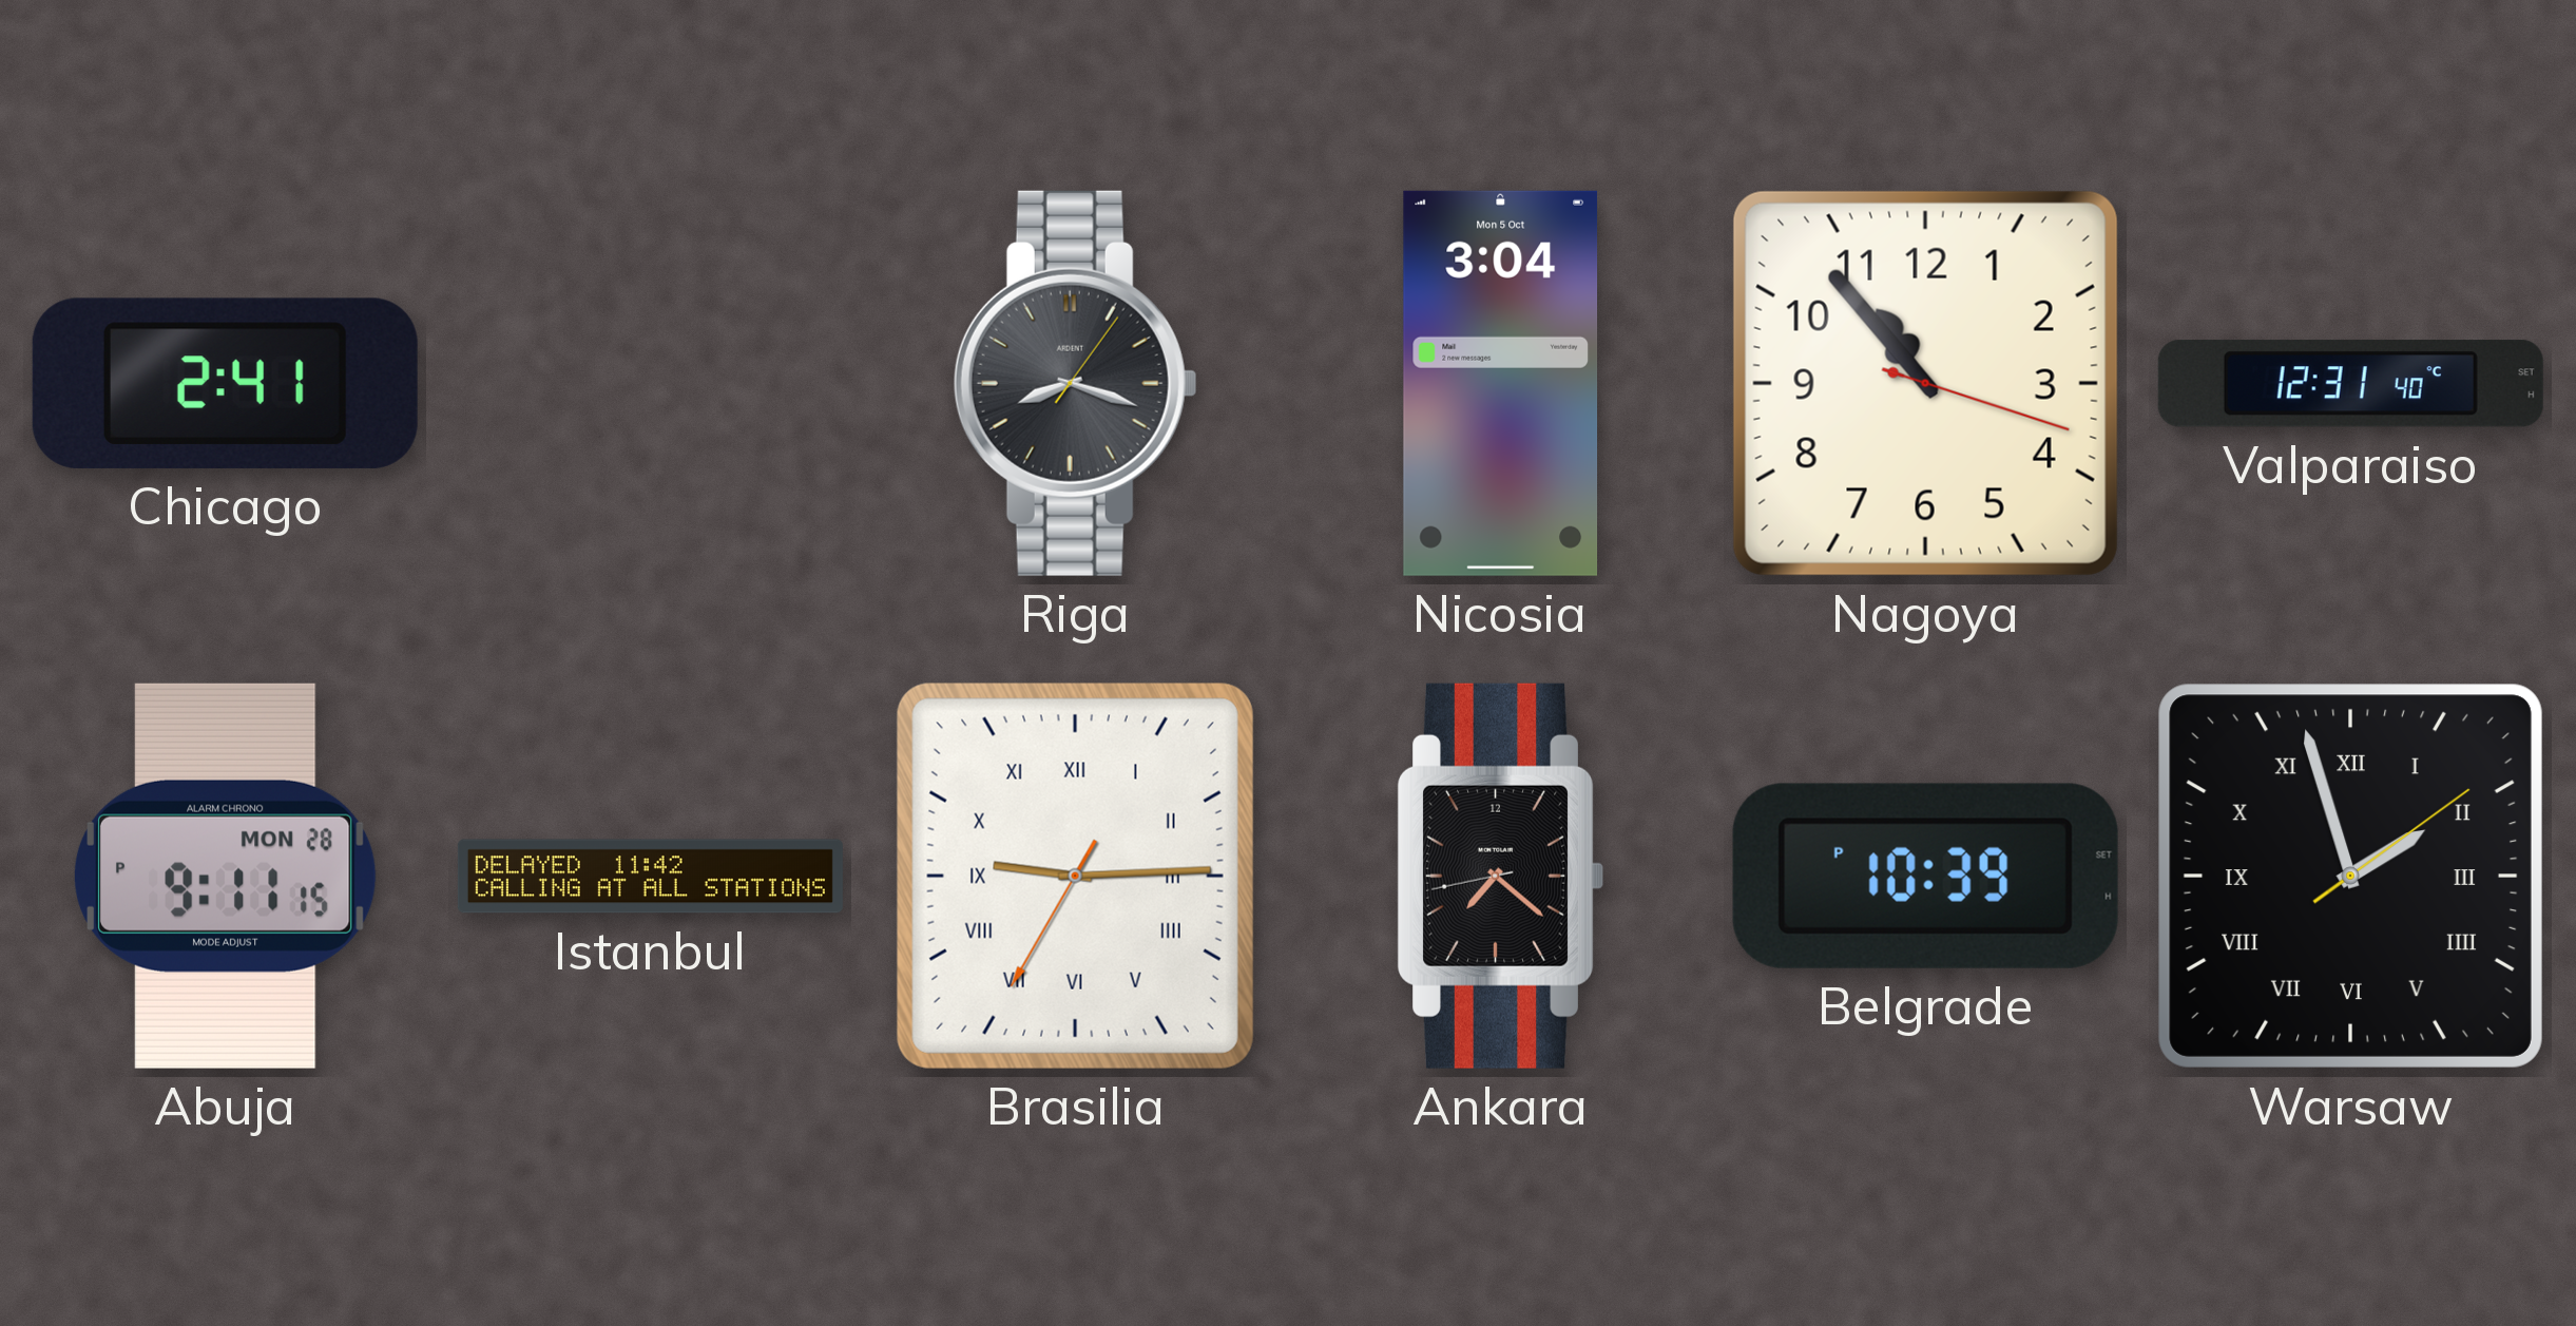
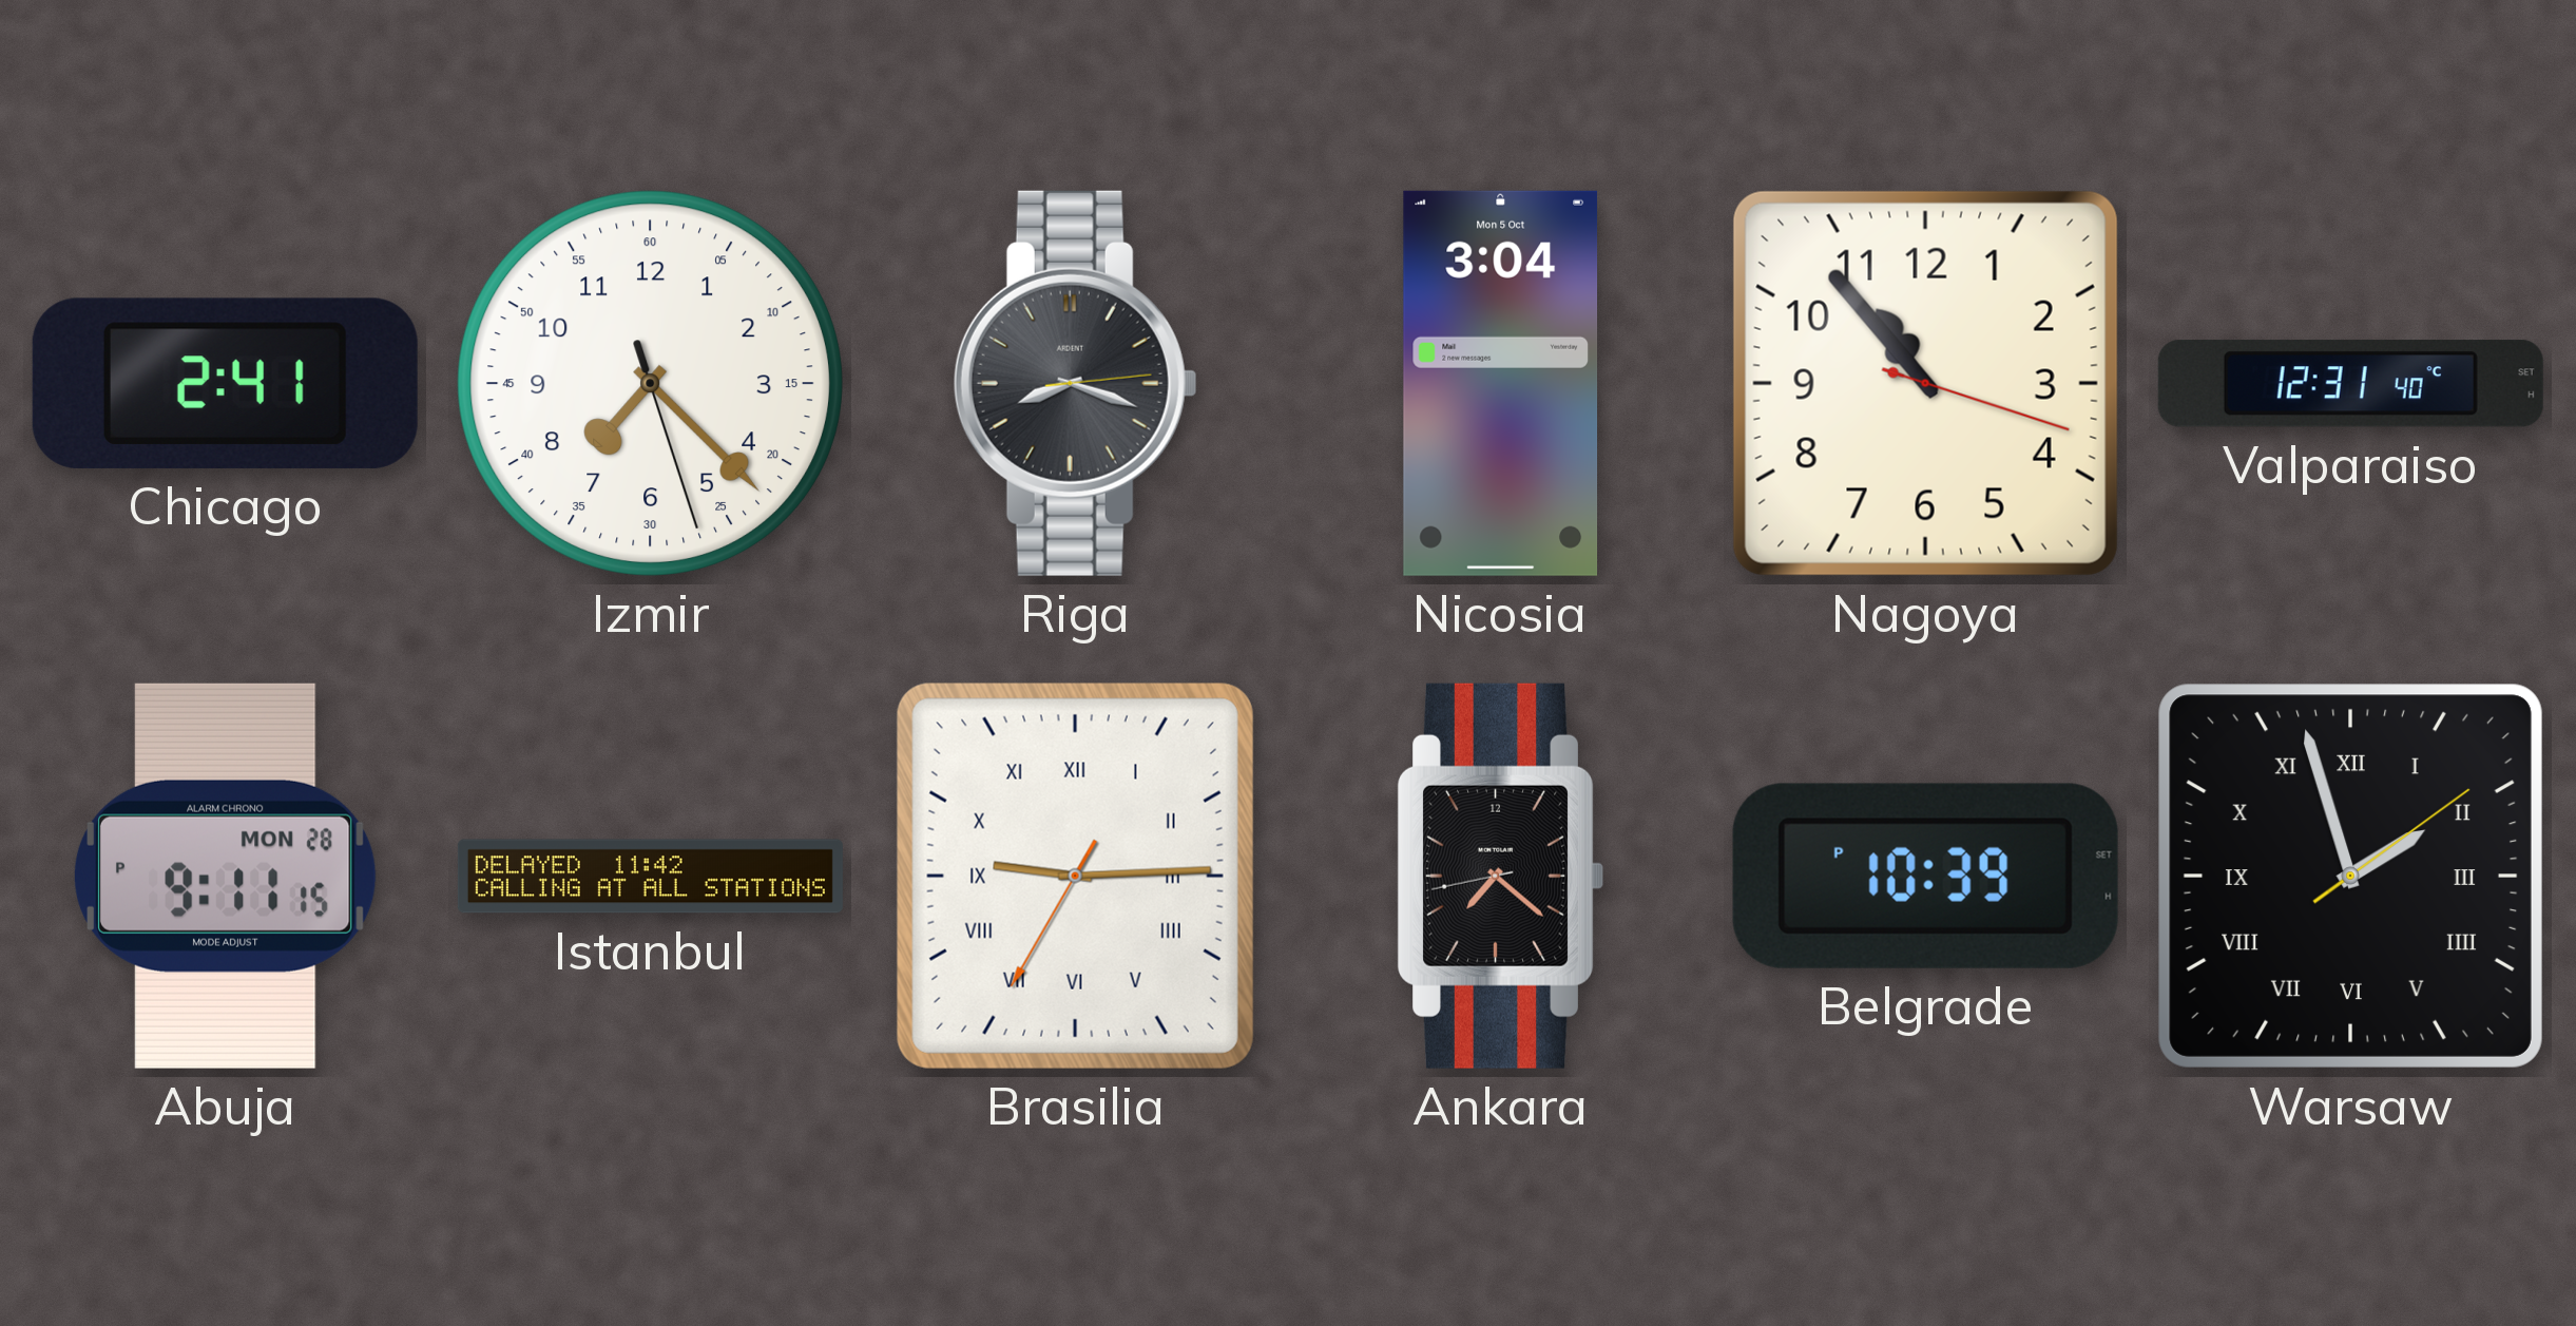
Izmir: none -> 7:22
Riga: 8:18:06 -> 8:18:14
